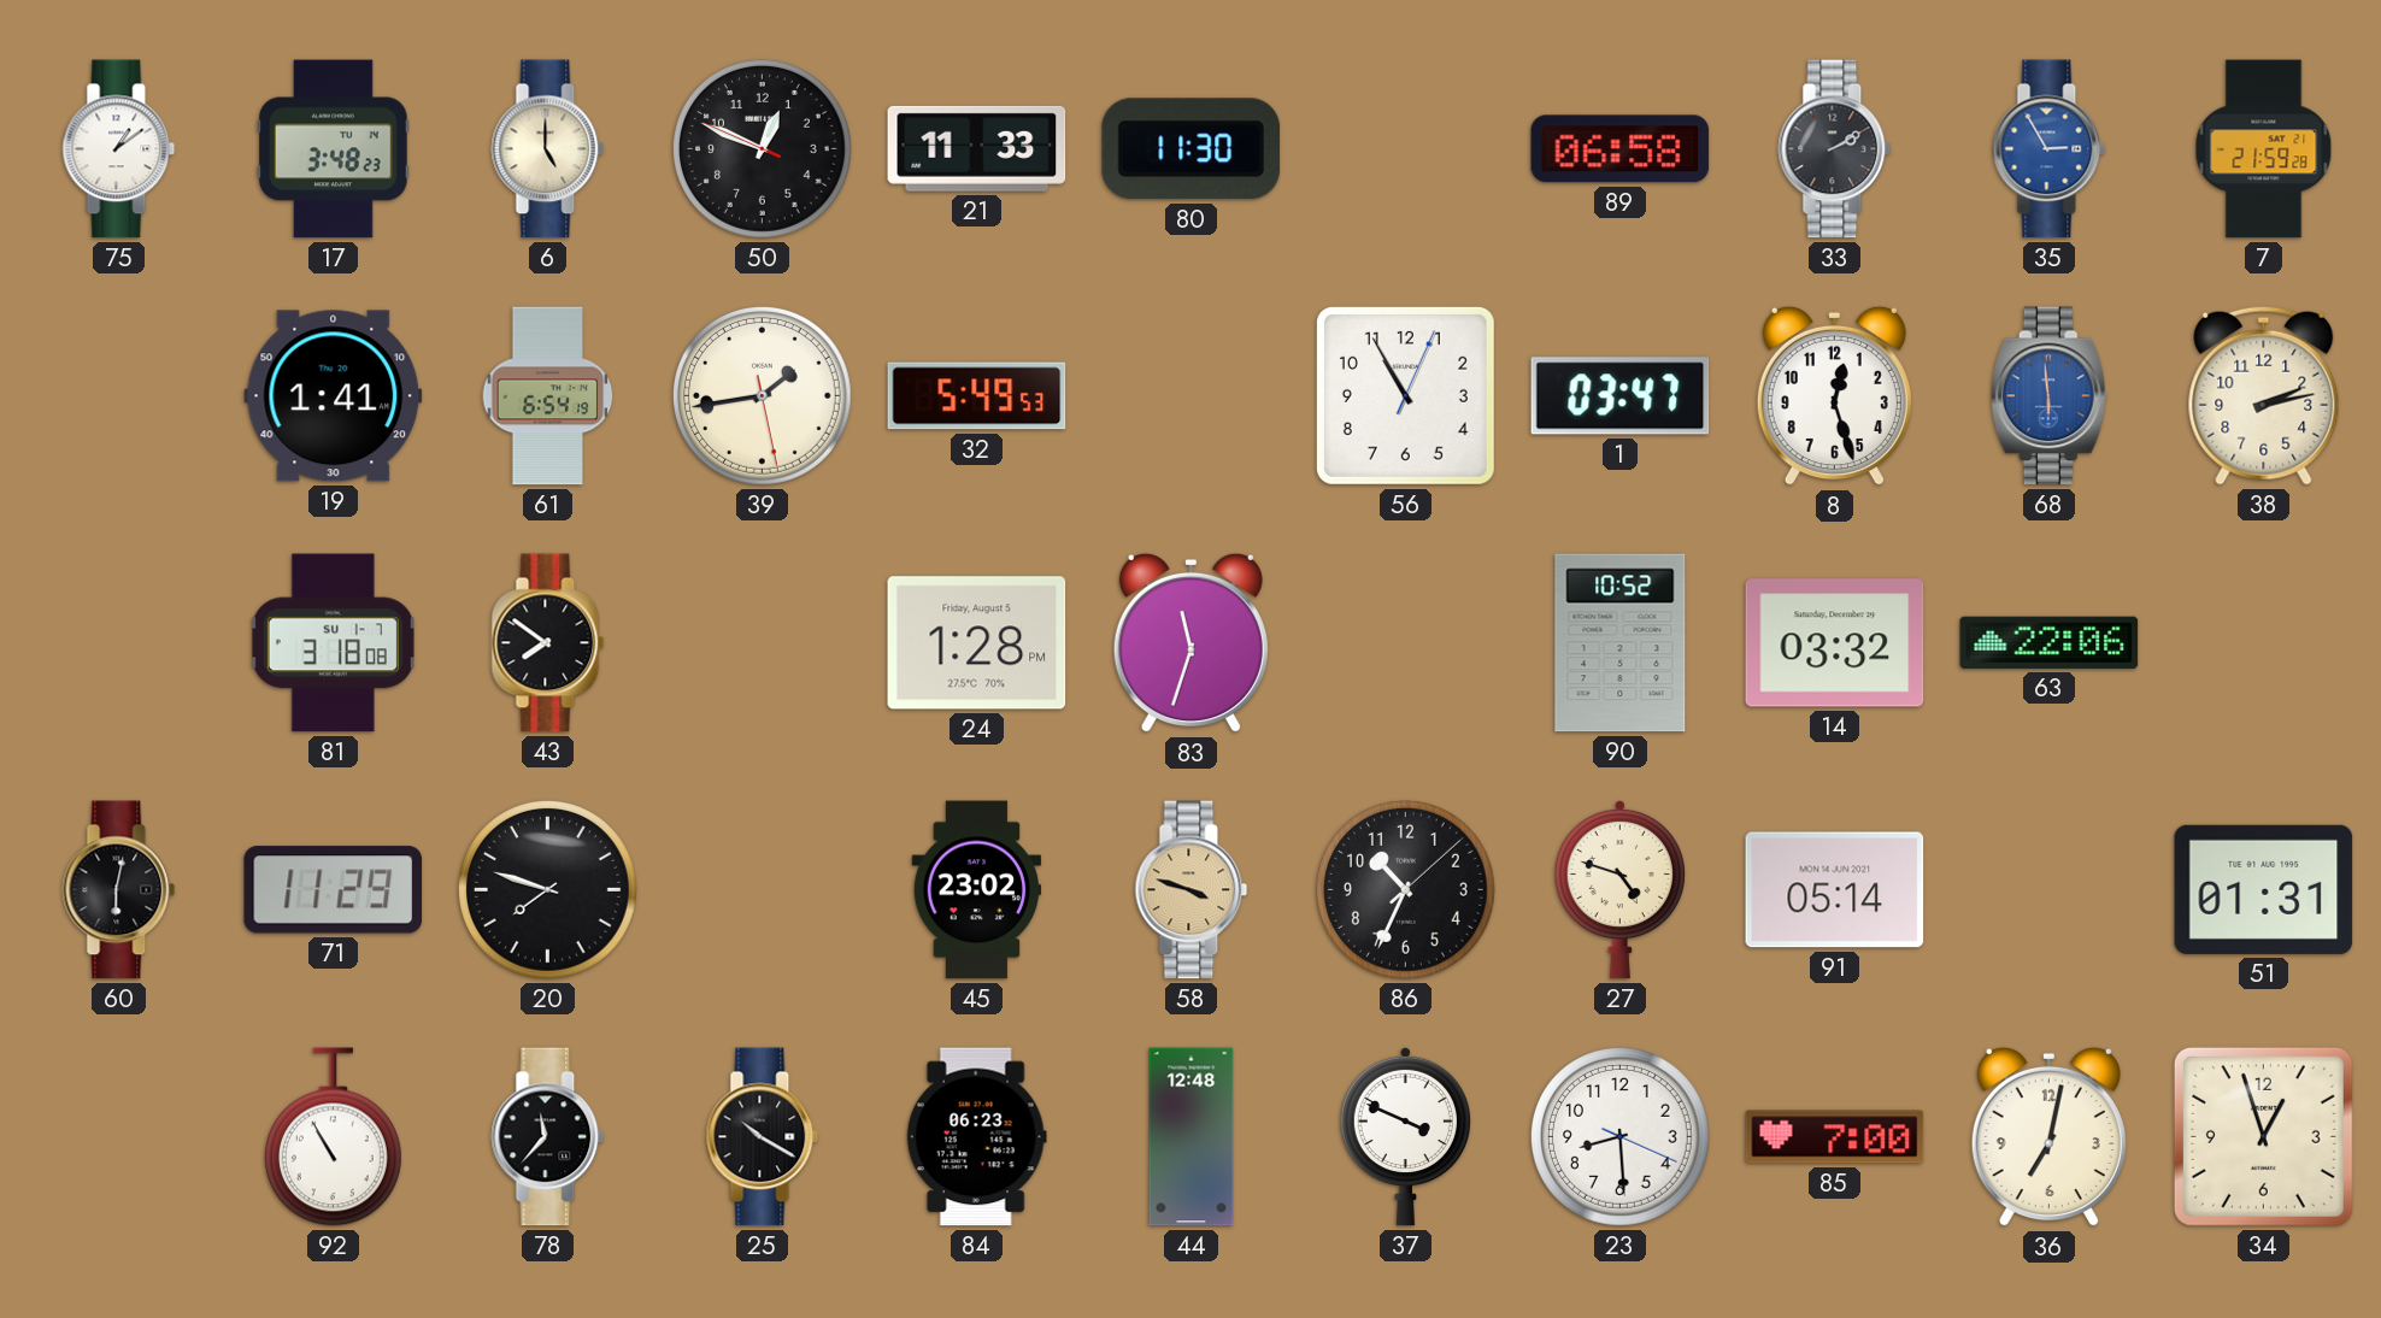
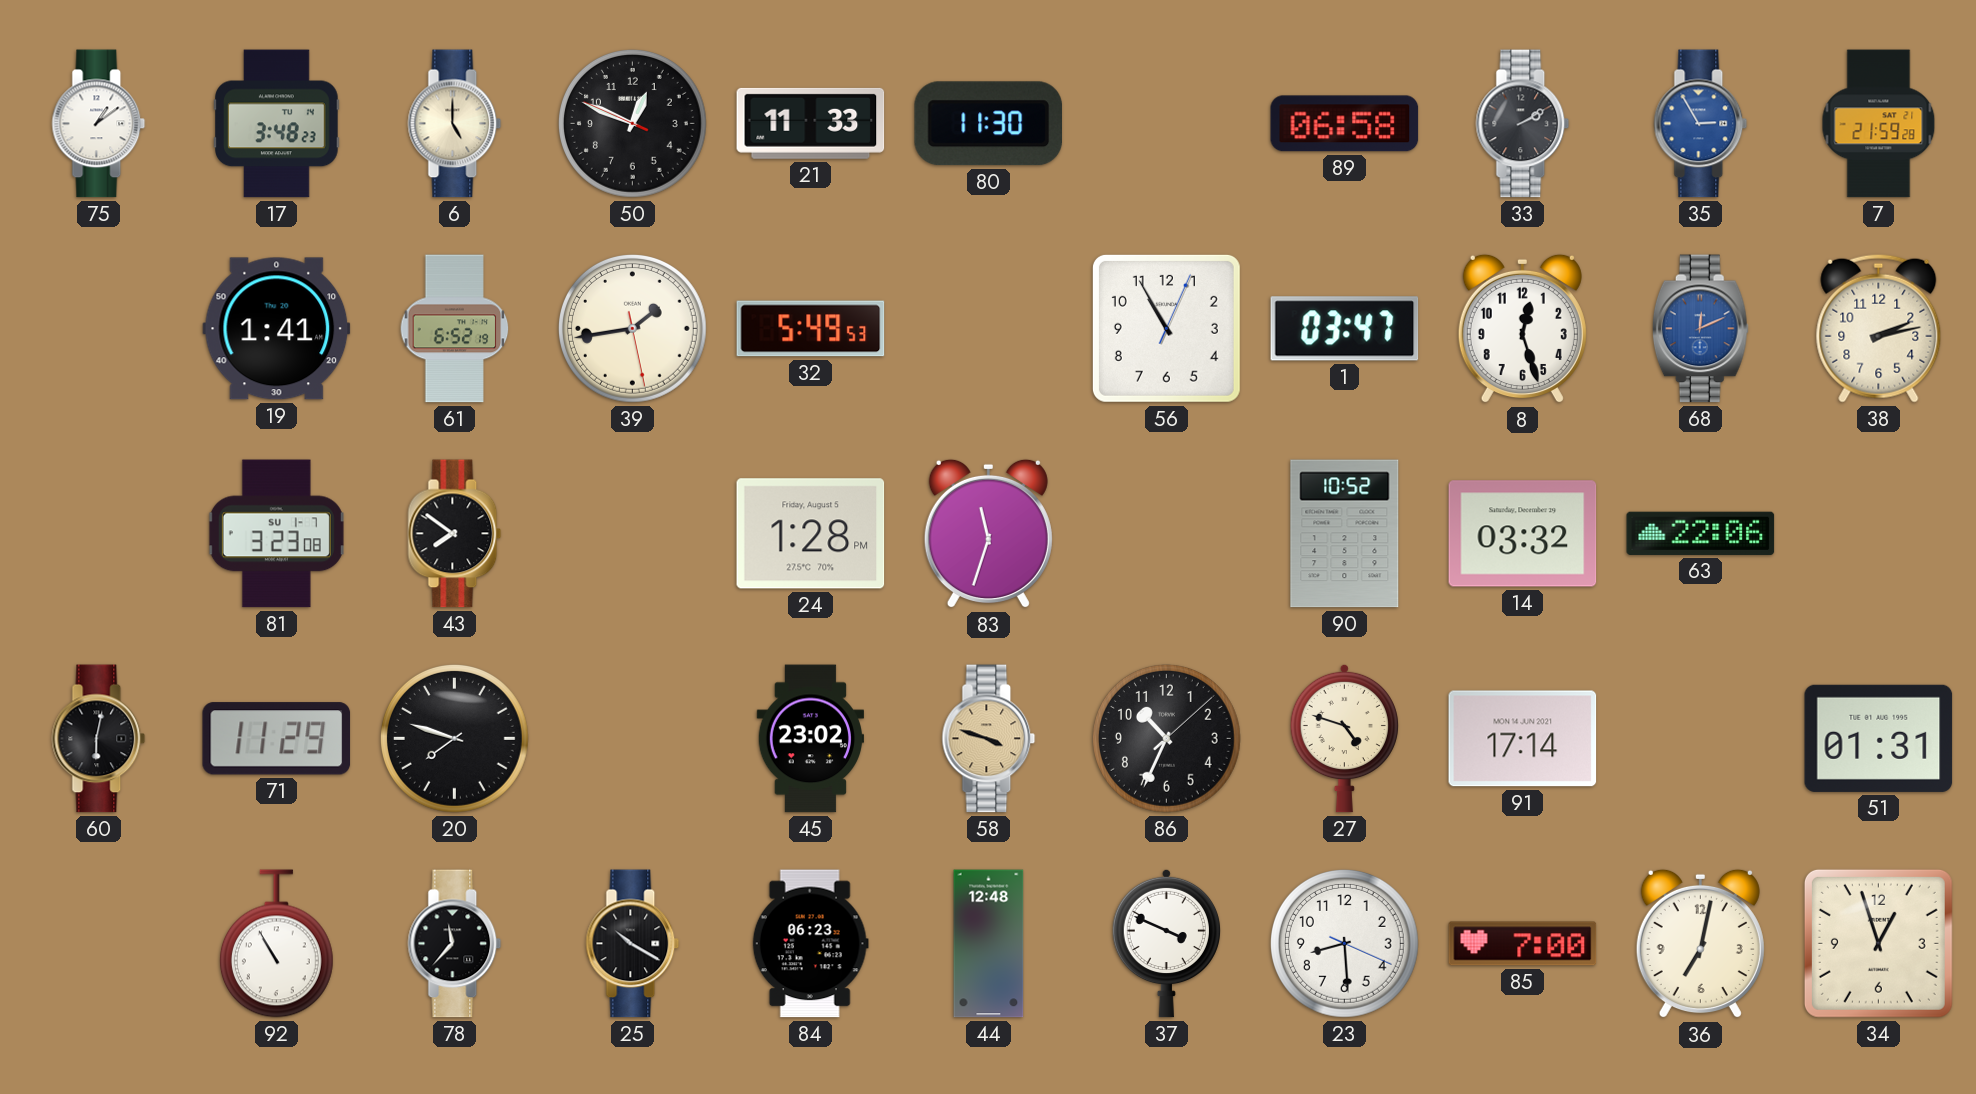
61: 6:54 -> 6:52
68: 5:59 -> 12:11
81: 3:18 -> 3:23
91: 05:14 -> 17:14
